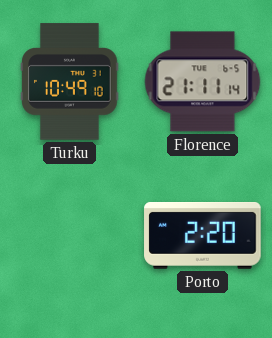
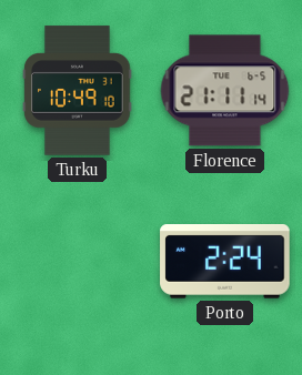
Porto: 2:20 -> 2:24
